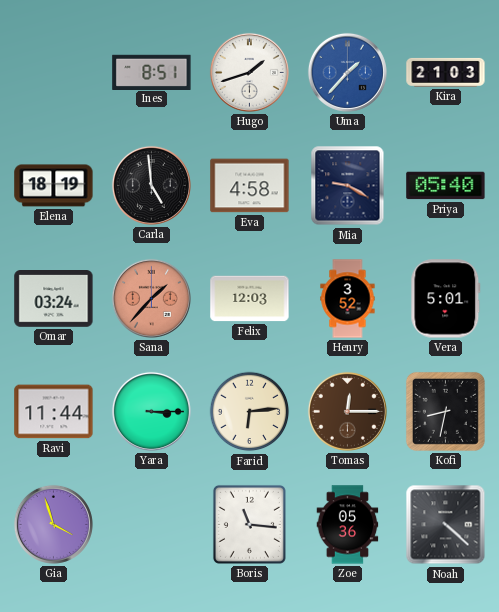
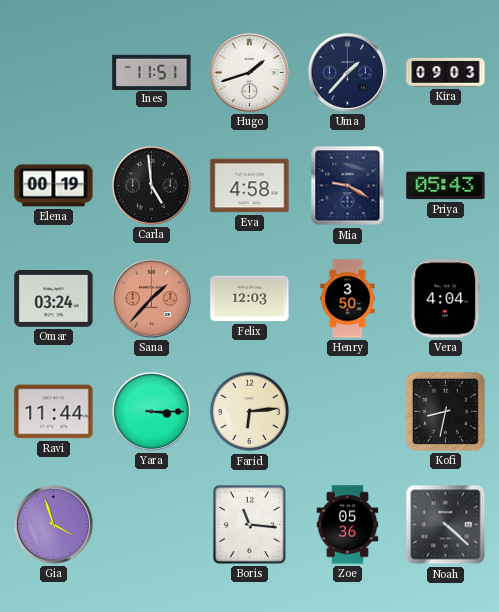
Ines: 8:51 -> 11:51
Uma dial: blue -> navy
Kira: 21:03 -> 09:03
Elena: 18:19 -> 00:19
Priya: 05:40 -> 05:43
Henry: 3:52 -> 3:50
Vera: 5:01 -> 4:04
Tomas: 12:15 -> none
